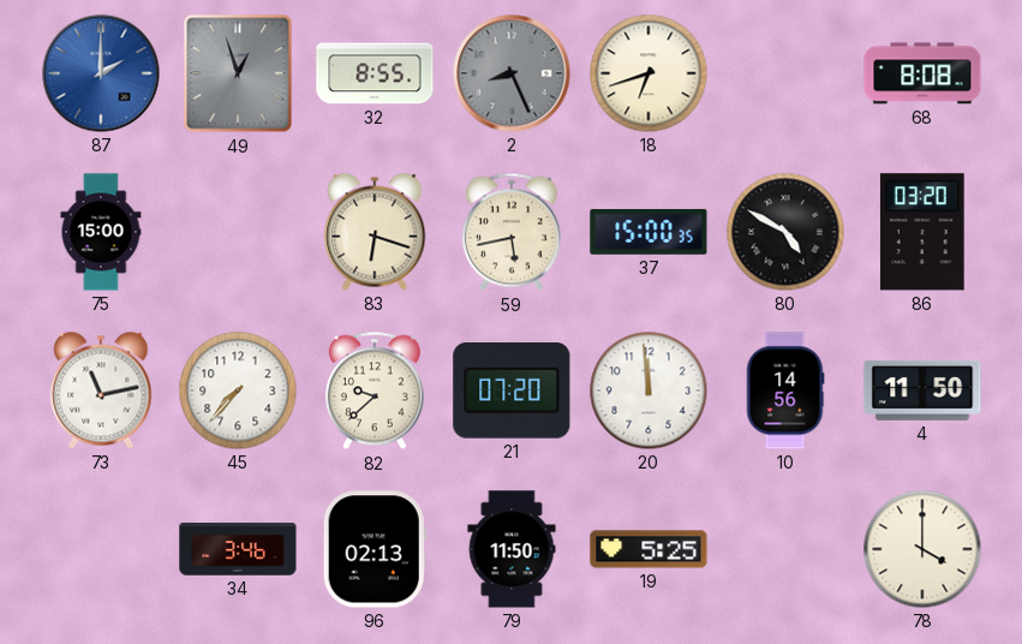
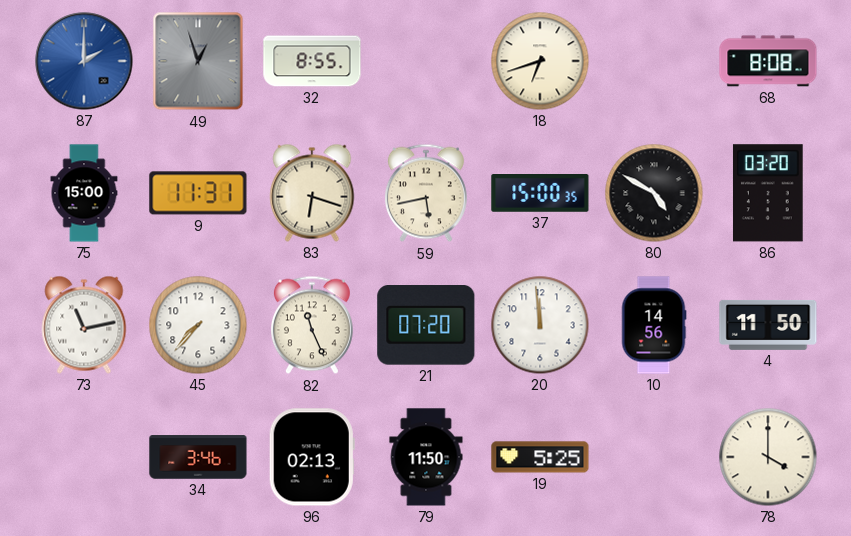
2: 8:26 -> none
9: none -> 11:31
82: 9:38 -> 11:26
